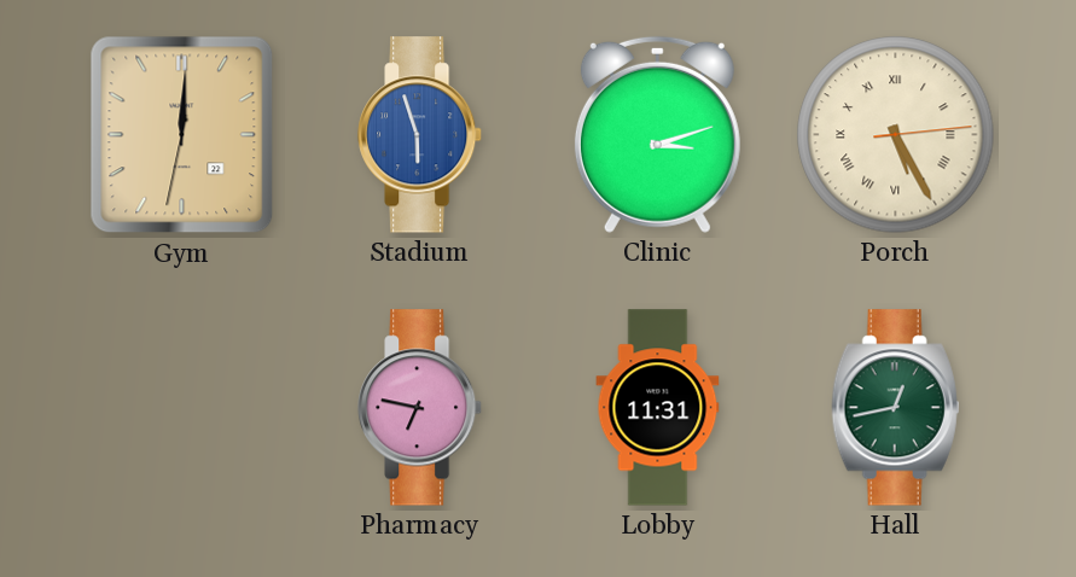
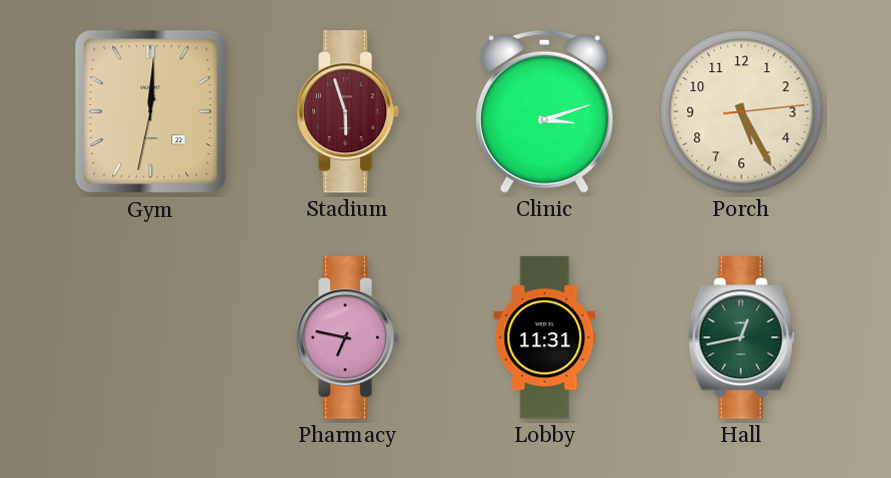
Stadium dial: blue -> burgundy
Porch numerals: Roman -> Arabic
